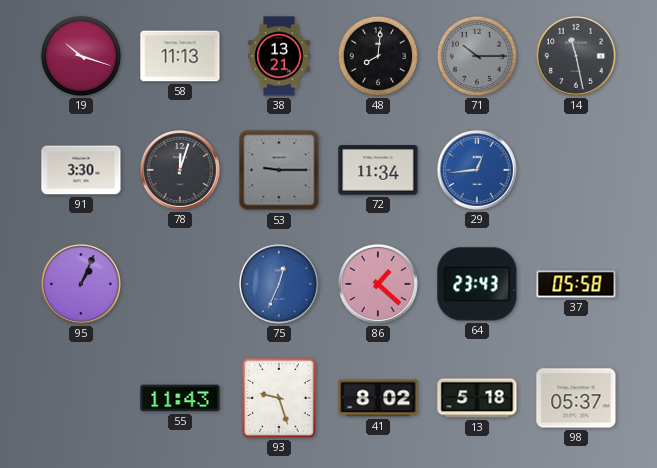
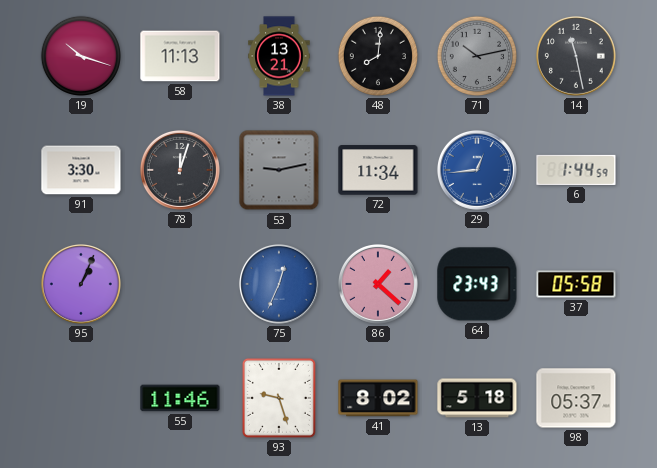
71: 10:15 -> 10:13
53: 9:15 -> 9:13
6: none -> 1:44
55: 11:43 -> 11:46
